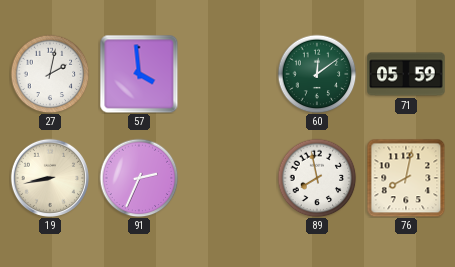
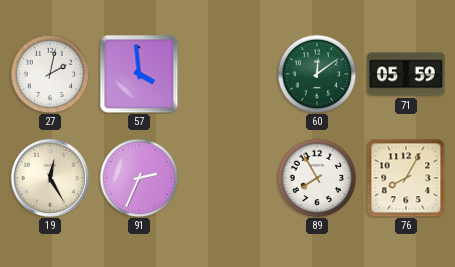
19: 8:43 -> 12:25
89: 7:58 -> 7:55
76: 8:02 -> 8:05
